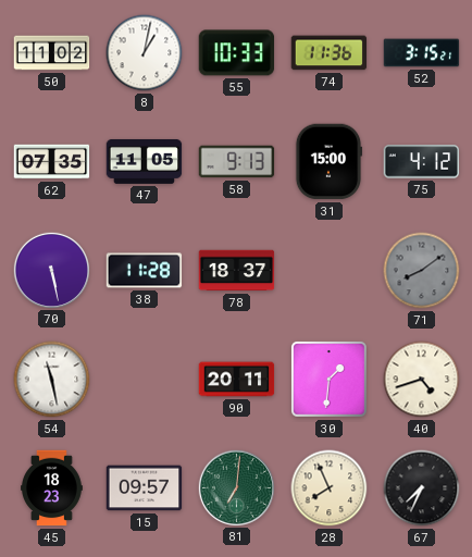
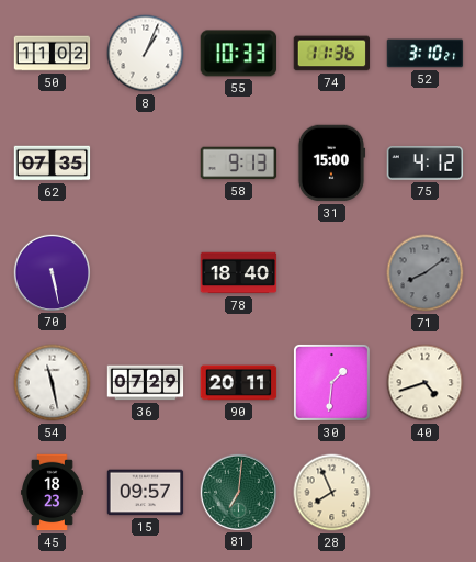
8: 1:02 -> 1:04
52: 3:15 -> 3:10
47: 11:05 -> none
38: 11:28 -> none
78: 18:37 -> 18:40
36: none -> 07:29
67: 7:34 -> none
